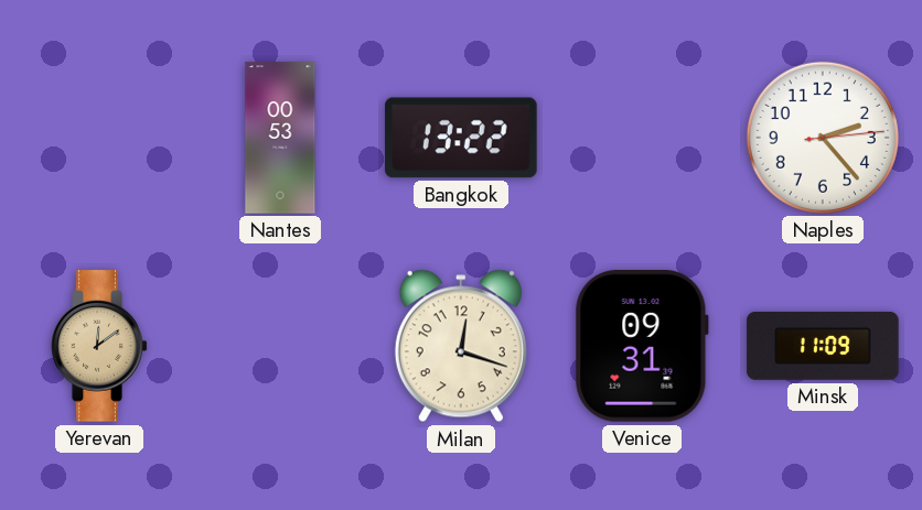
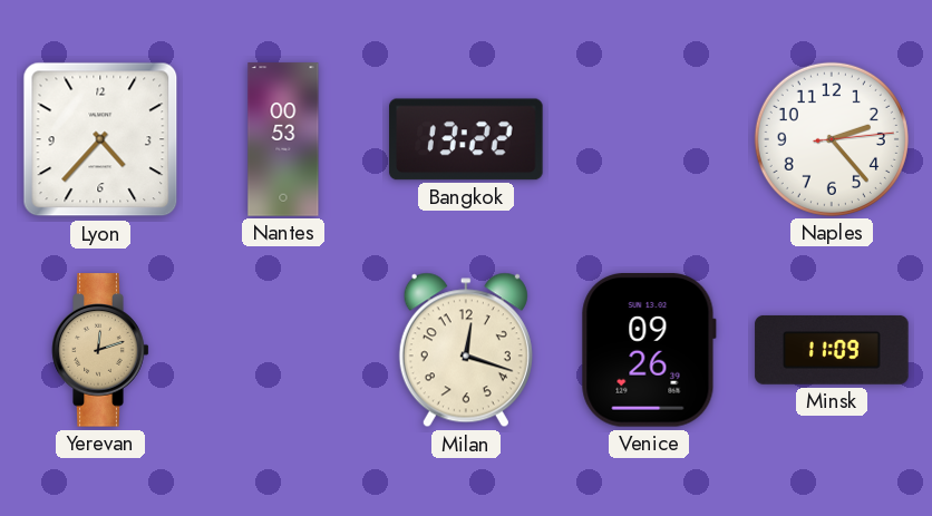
Lyon: none -> 4:37
Yerevan: 12:09 -> 12:12
Venice: 09:31 -> 09:26
